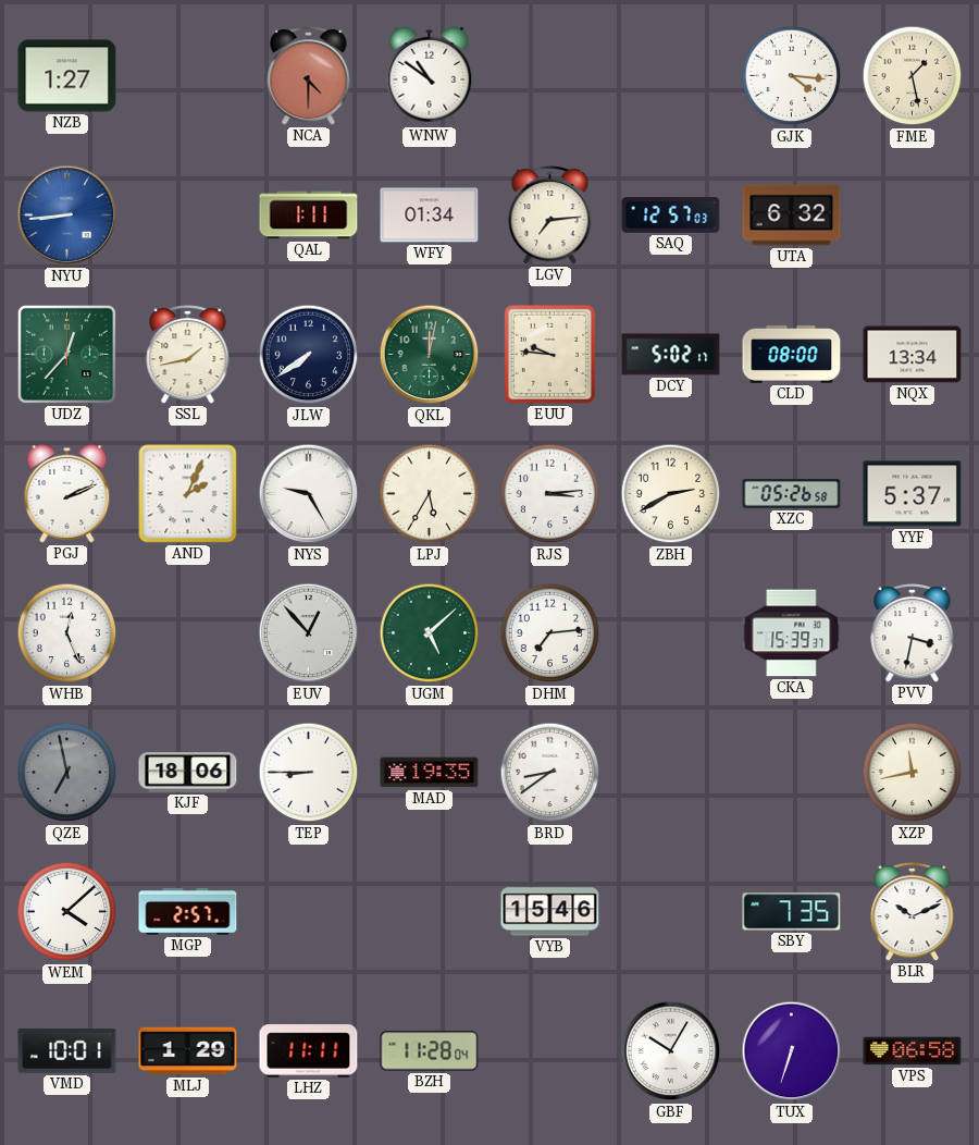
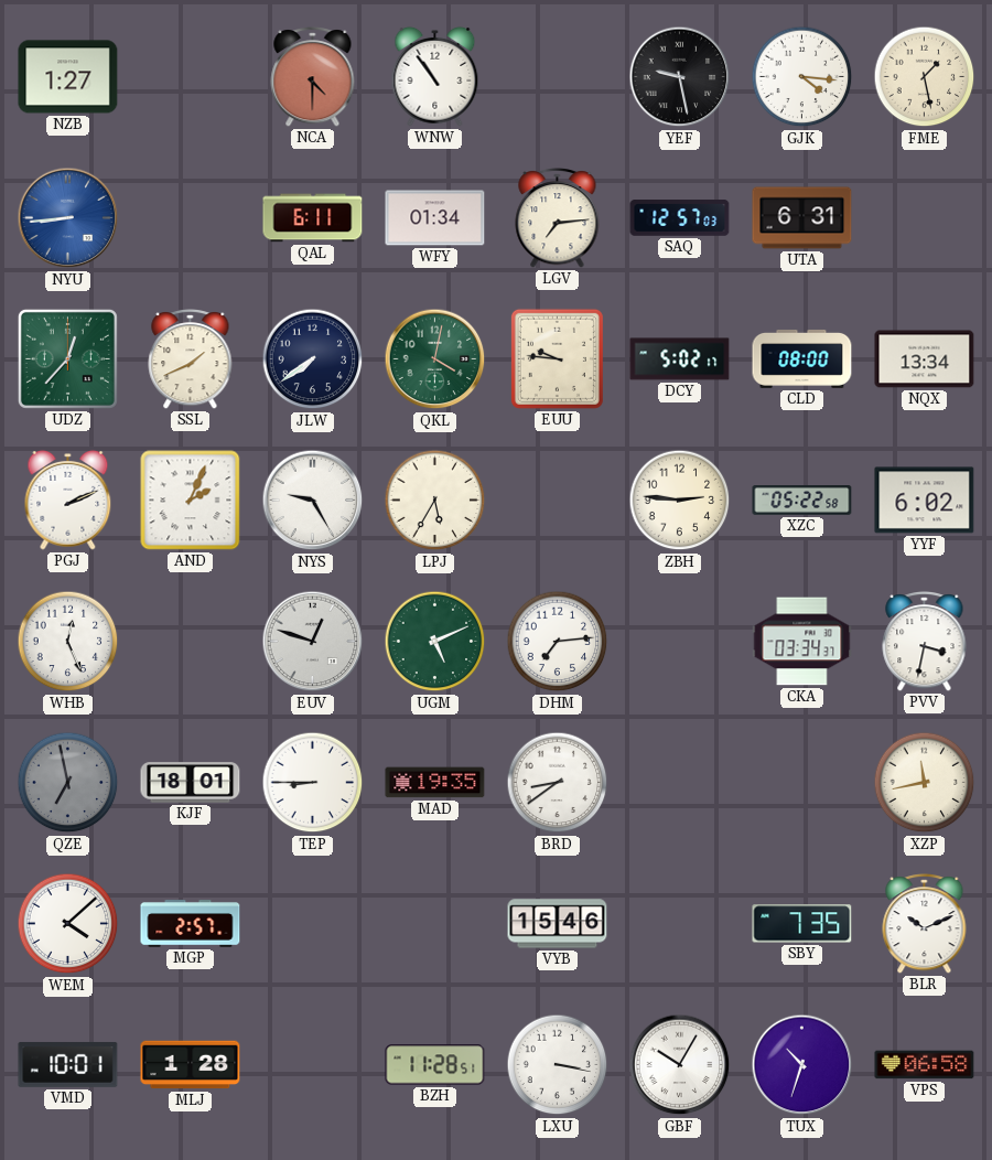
WNW: 10:51 -> 10:54
YEF: none -> 9:28
QAL: 1:11 -> 6:11
UTA: 6:32 -> 6:31
SSL: 1:43 -> 1:41
QKL: 12:02 -> 4:02
RJS: 3:14 -> none
ZBH: 2:40 -> 2:46
XZC: 05:26 -> 05:22
YYF: 5:37 -> 6:02
EUV: 12:53 -> 12:48
UGM: 5:08 -> 5:11
CKA: 15:39 -> 03:34
KJF: 18:06 -> 18:01
MLJ: 1:29 -> 1:28
LHZ: 11:11 -> none
BZH: 11:28:04 -> 11:28:51
LXU: none -> 3:17
TUX: 6:33 -> 10:33
